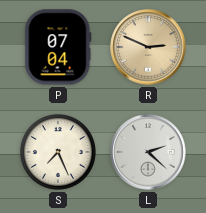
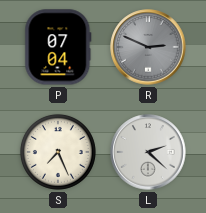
R dial: champagne -> grey
